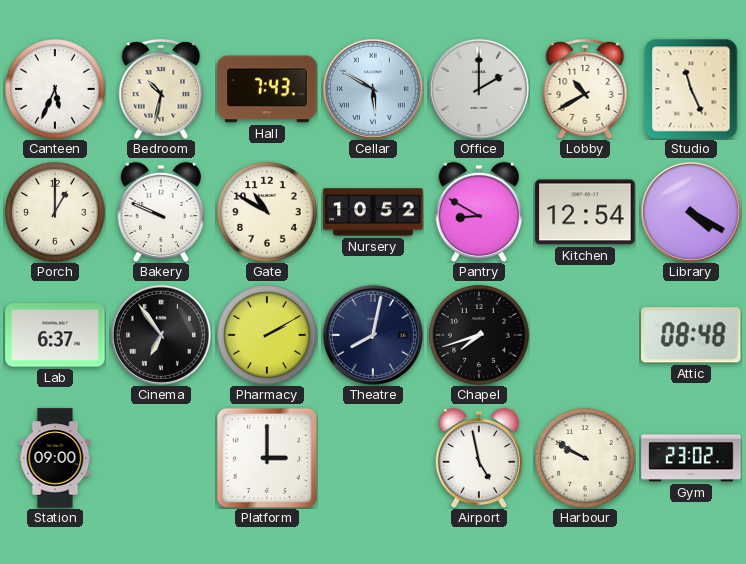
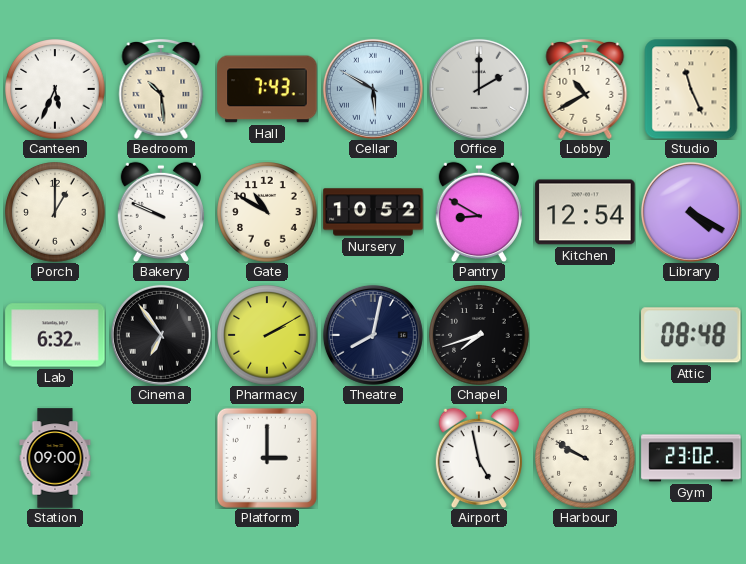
Bedroom: 10:32 -> 10:29
Lab: 6:37 -> 6:32
